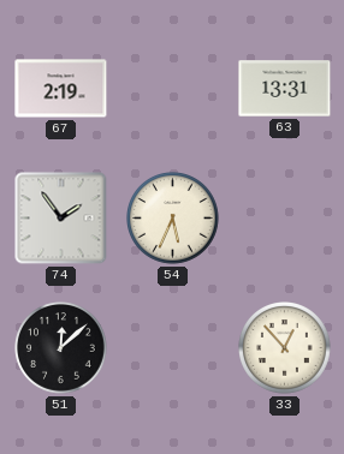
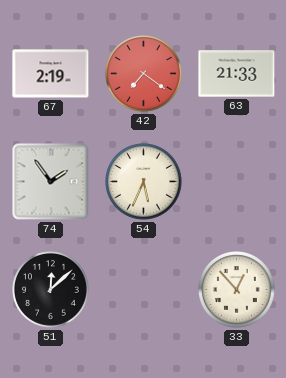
42: none -> 7:21
63: 13:31 -> 21:33
